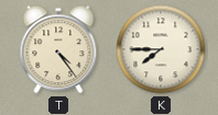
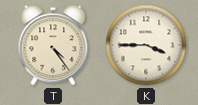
K: 7:45 -> 3:45
